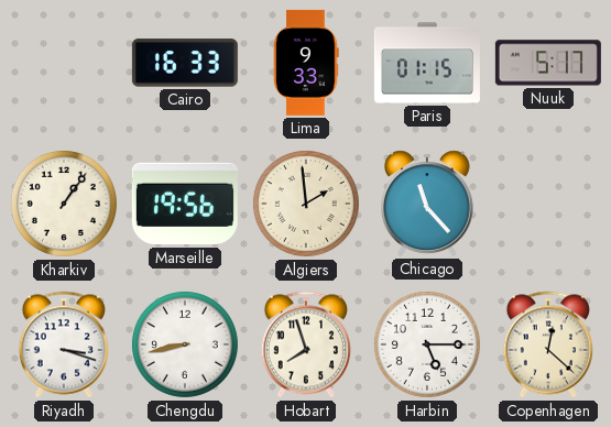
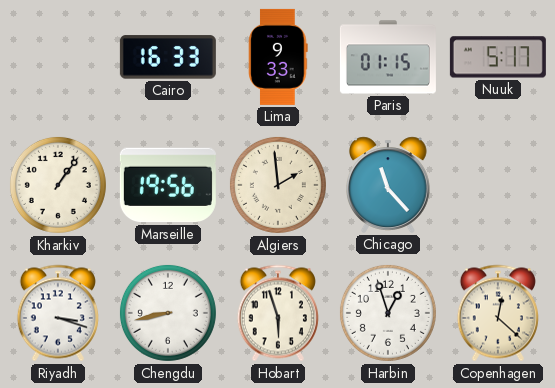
Hobart: 7:57 -> 5:57
Harbin: 5:15 -> 12:57
